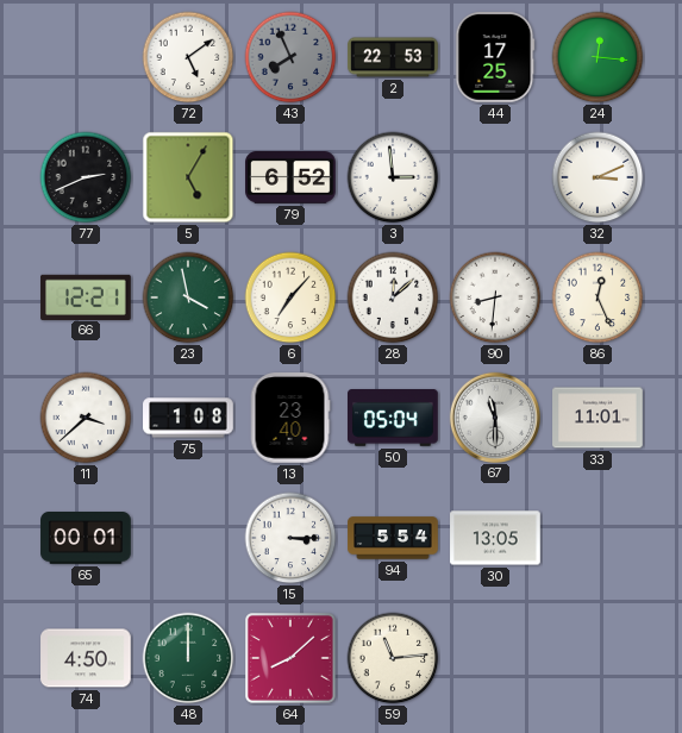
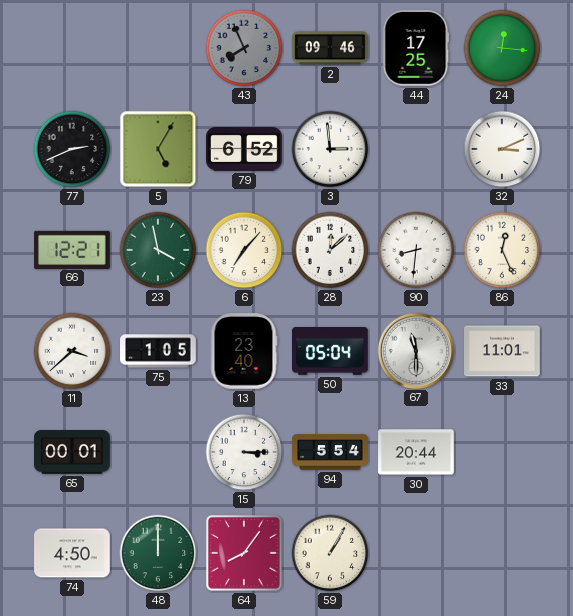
72: 5:09 -> none
2: 22:53 -> 09:46
75: 1:08 -> 1:05
30: 13:05 -> 20:44
64: 8:08 -> 8:06
59: 11:14 -> 1:05
